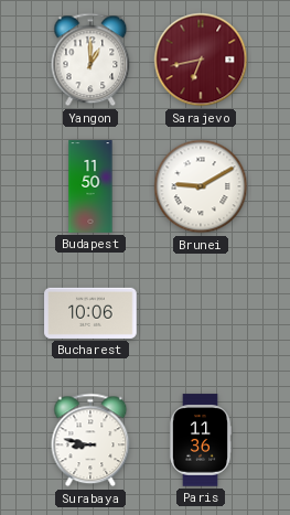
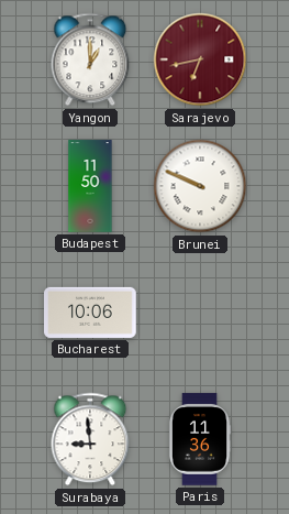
Brunei: 9:10 -> 9:49
Surabaya: 8:47 -> 8:59
